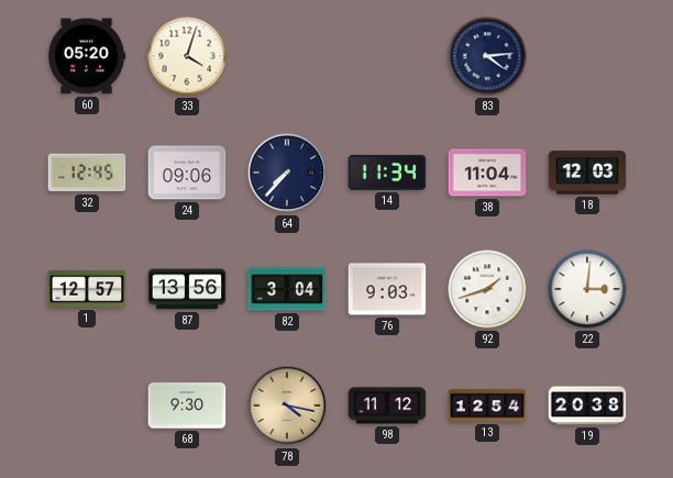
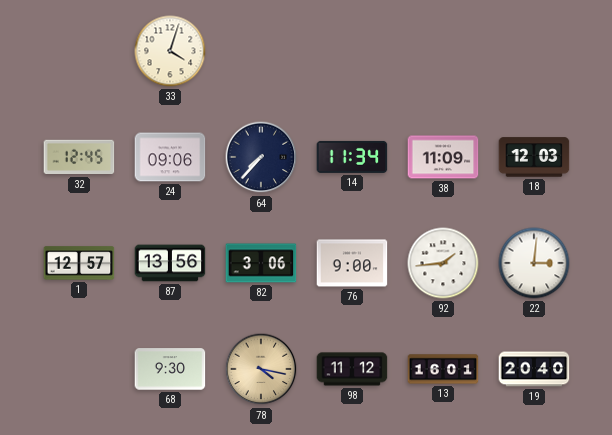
60: 05:20 -> none
83: 4:14 -> none
38: 11:04 -> 11:09
82: 3:04 -> 3:06
76: 9:03 -> 9:00
92: 1:42 -> 1:44
13: 12:54 -> 16:01
19: 20:38 -> 20:40
